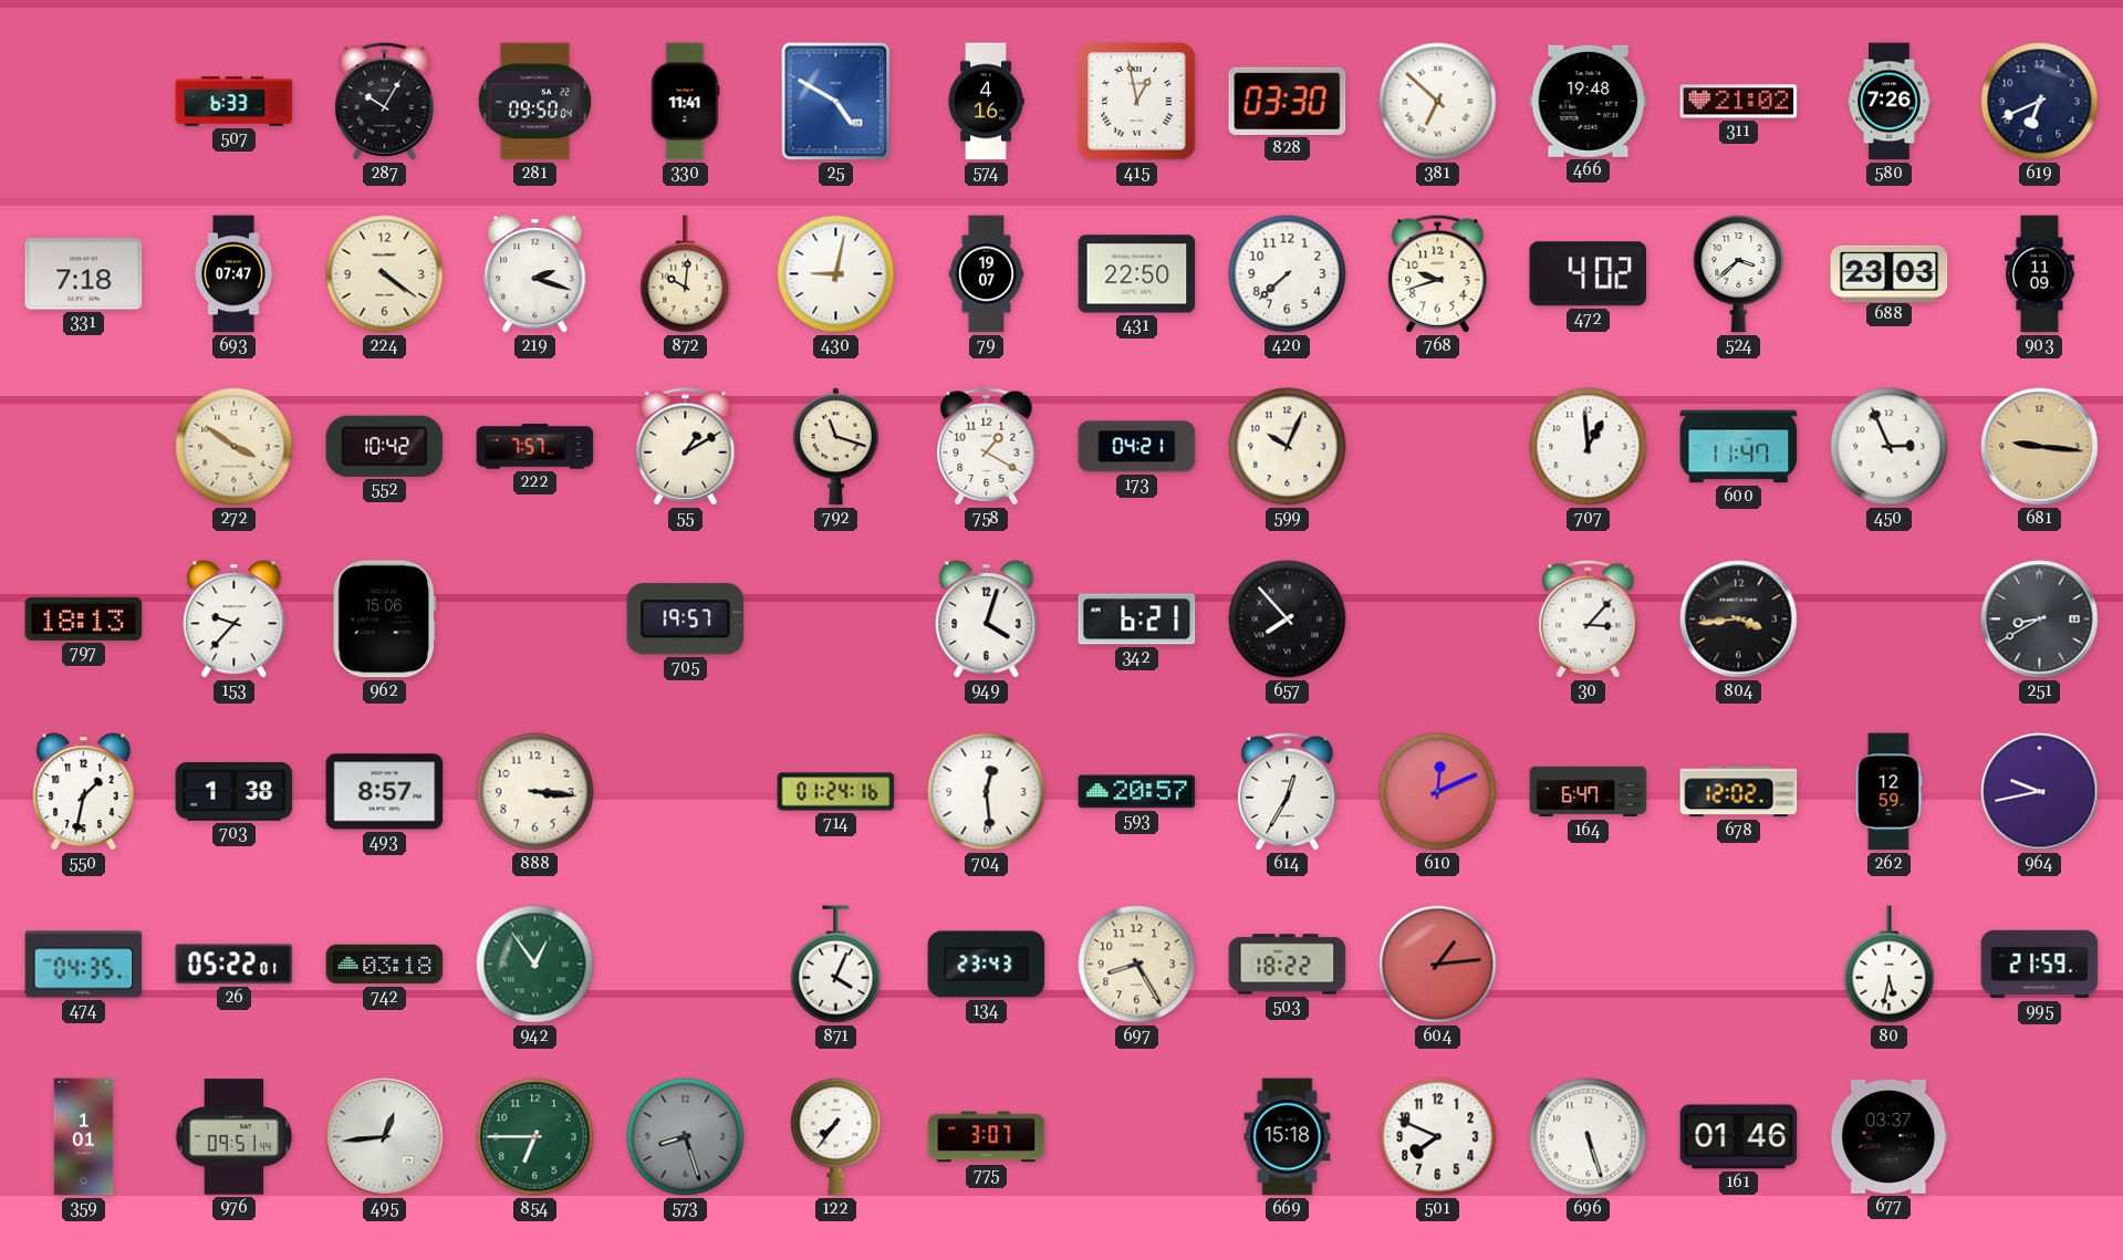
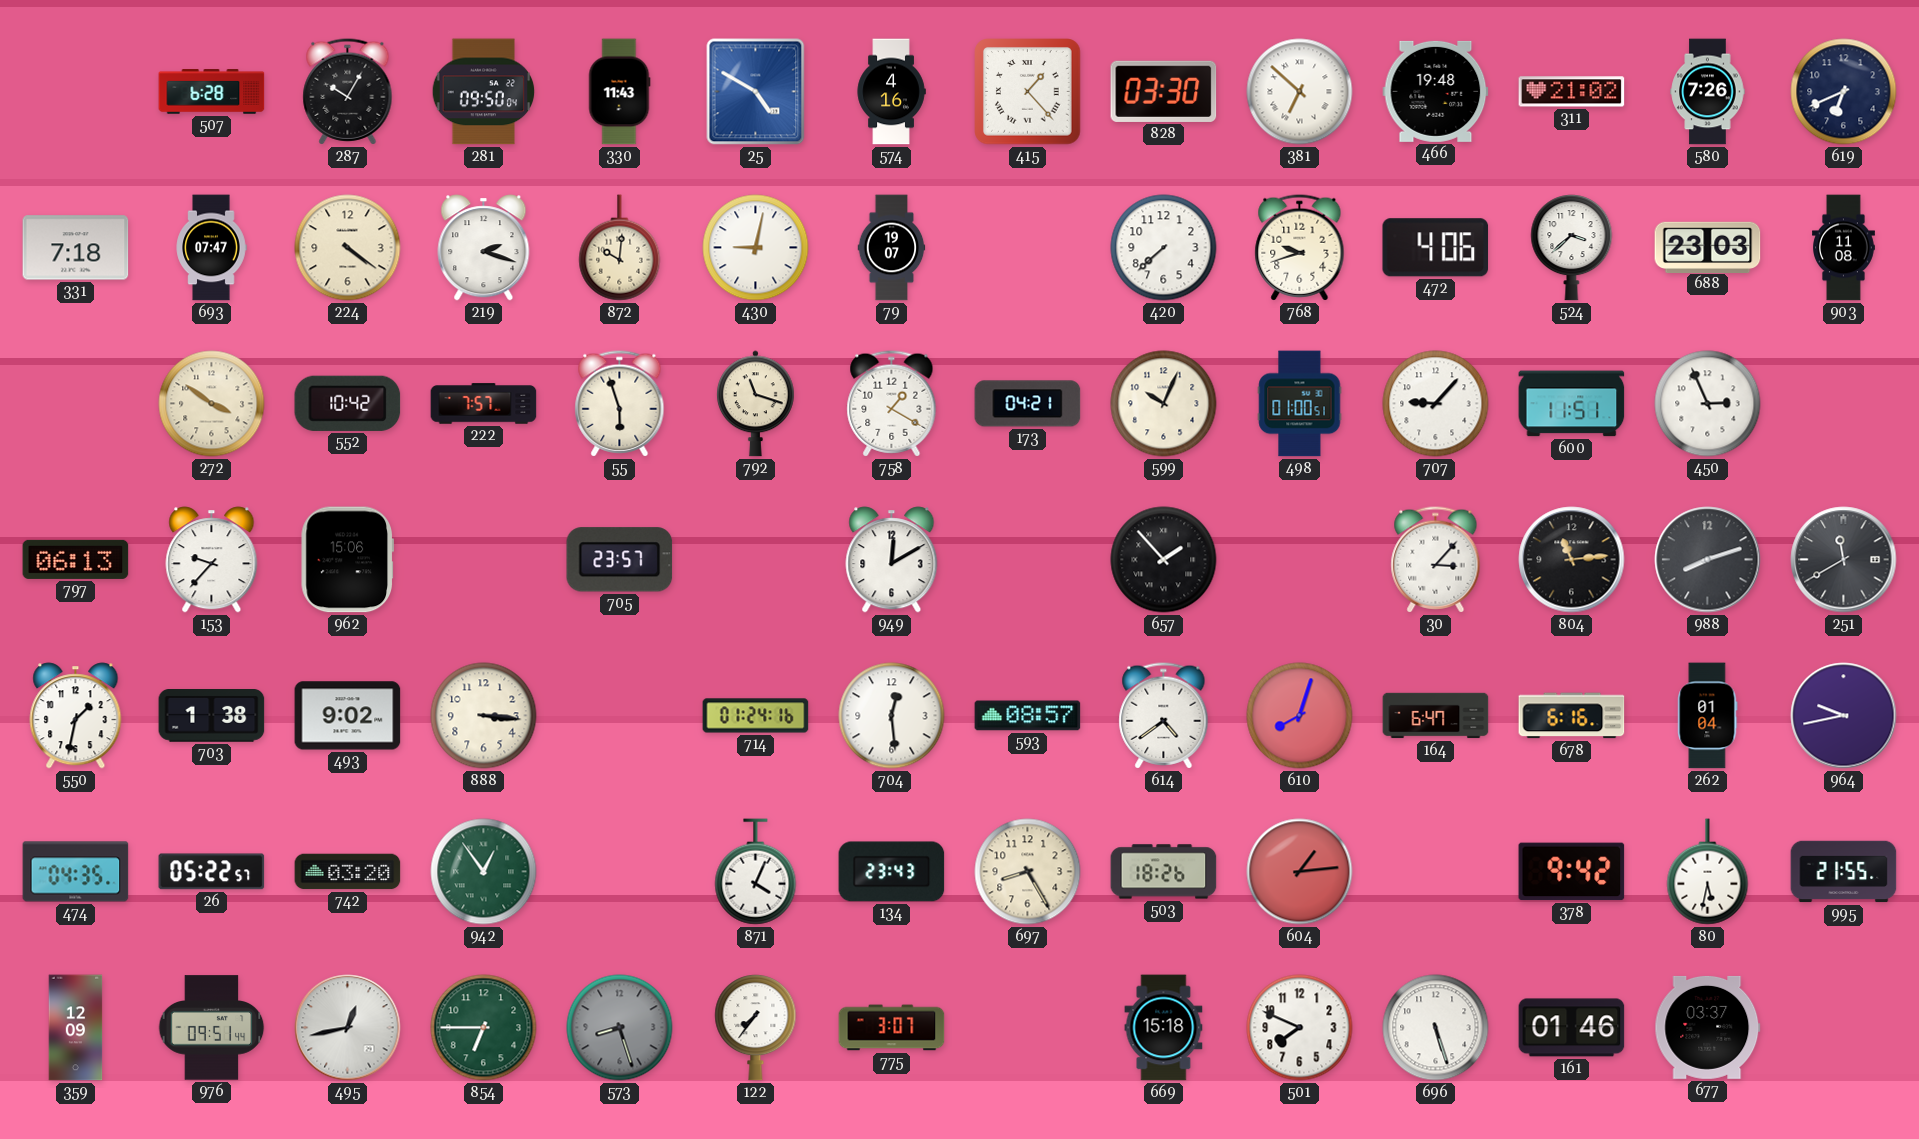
507: 6:33 -> 6:28
330: 11:41 -> 11:43
415: 12:58 -> 1:23
431: 22:50 -> none
472: 4:02 -> 4:06
903: 11:09 -> 11:08
55: 1:10 -> 5:57
498: none -> 01:00
707: 12:59 -> 9:07
600: 11:47 -> 11:51
681: 9:16 -> none
797: 18:13 -> 06:13
705: 19:57 -> 23:57
949: 4:03 -> 12:10
342: 6:21 -> none
657: 7:53 -> 1:53
804: 3:44 -> 11:14
988: none -> 8:12
251: 8:40 -> 11:40
493: 8:57 -> 9:02
593: 20:57 -> 08:57
614: 12:35 -> 4:39
610: 12:11 -> 8:03
678: 12:02 -> 6:16
262: 12:59 -> 01:04
26: 05:22:01 -> 05:22:57
742: 03:18 -> 03:20
503: 18:22 -> 18:26
378: none -> 9:42
995: 21:59 -> 21:55
359: 1:01 -> 12:09
495: 12:44 -> 12:43
